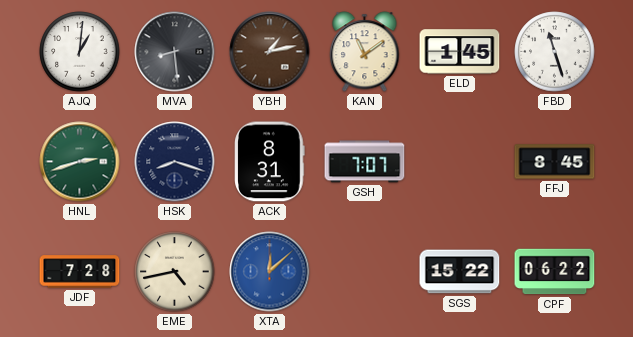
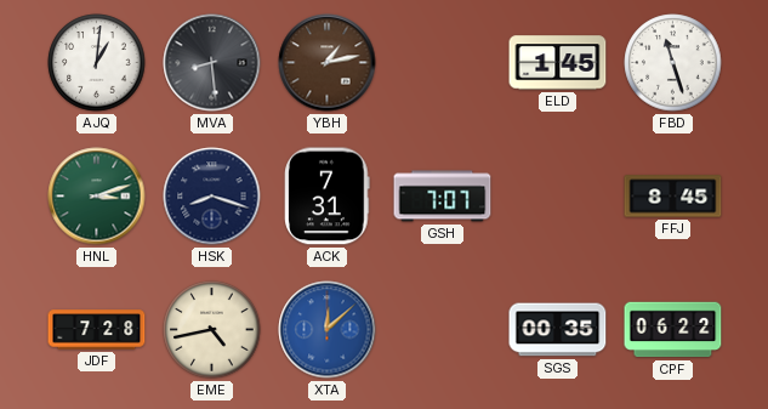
KAN: 11:09 -> none
HNL: 2:42 -> 3:12
ACK: 8:31 -> 7:31
SGS: 15:22 -> 00:35
